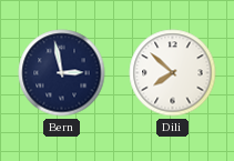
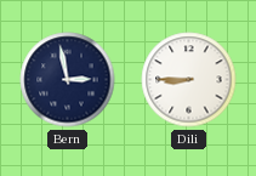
Dili: 7:52 -> 8:45
